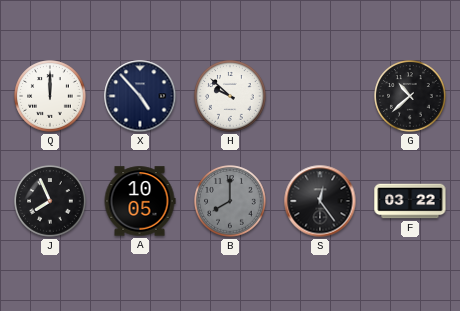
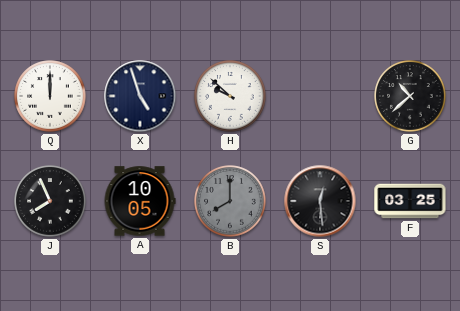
X: 4:53 -> 4:57
S: 12:24 -> 12:29
F: 03:22 -> 03:25
